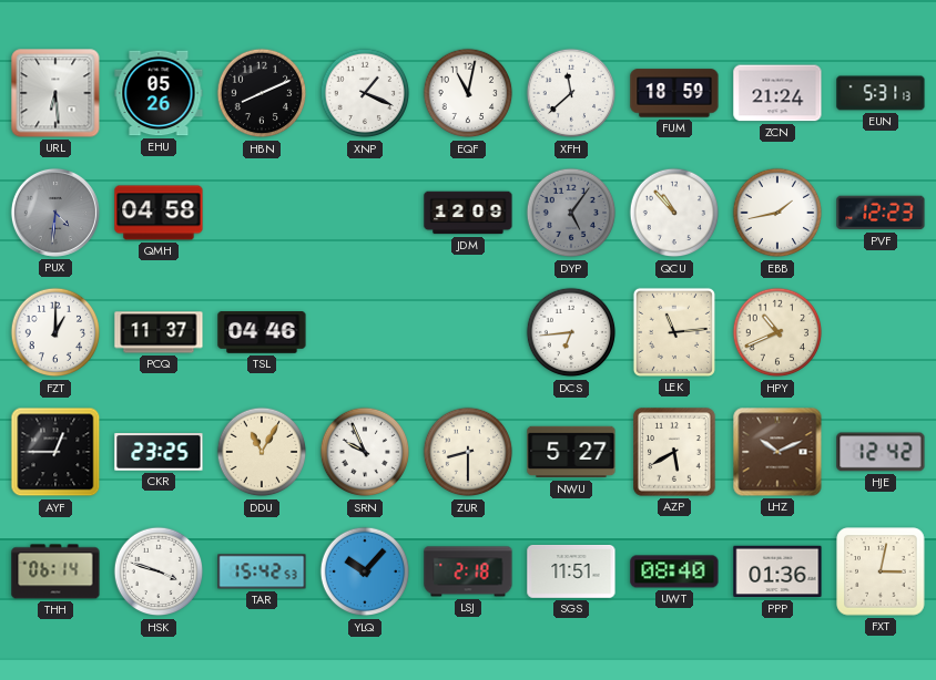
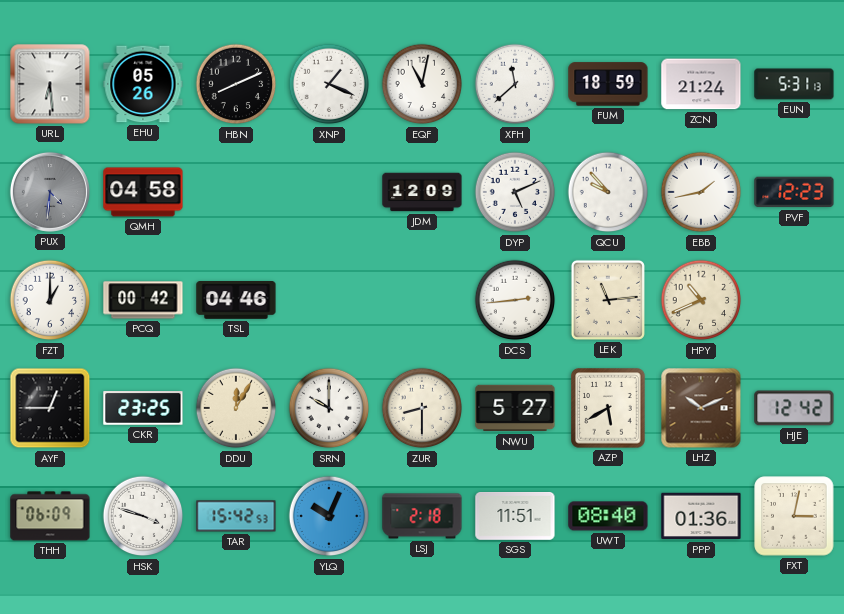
DYP: 5:06 -> 5:11
DYP dial: grey -> white
QCU: 10:53 -> 9:53
PCQ: 11:37 -> 00:42
DCS: 6:44 -> 2:44
DDU: 11:05 -> 12:05
SRN: 9:56 -> 10:00
THH: 06:14 -> 06:09
YLQ: 10:07 -> 10:04
